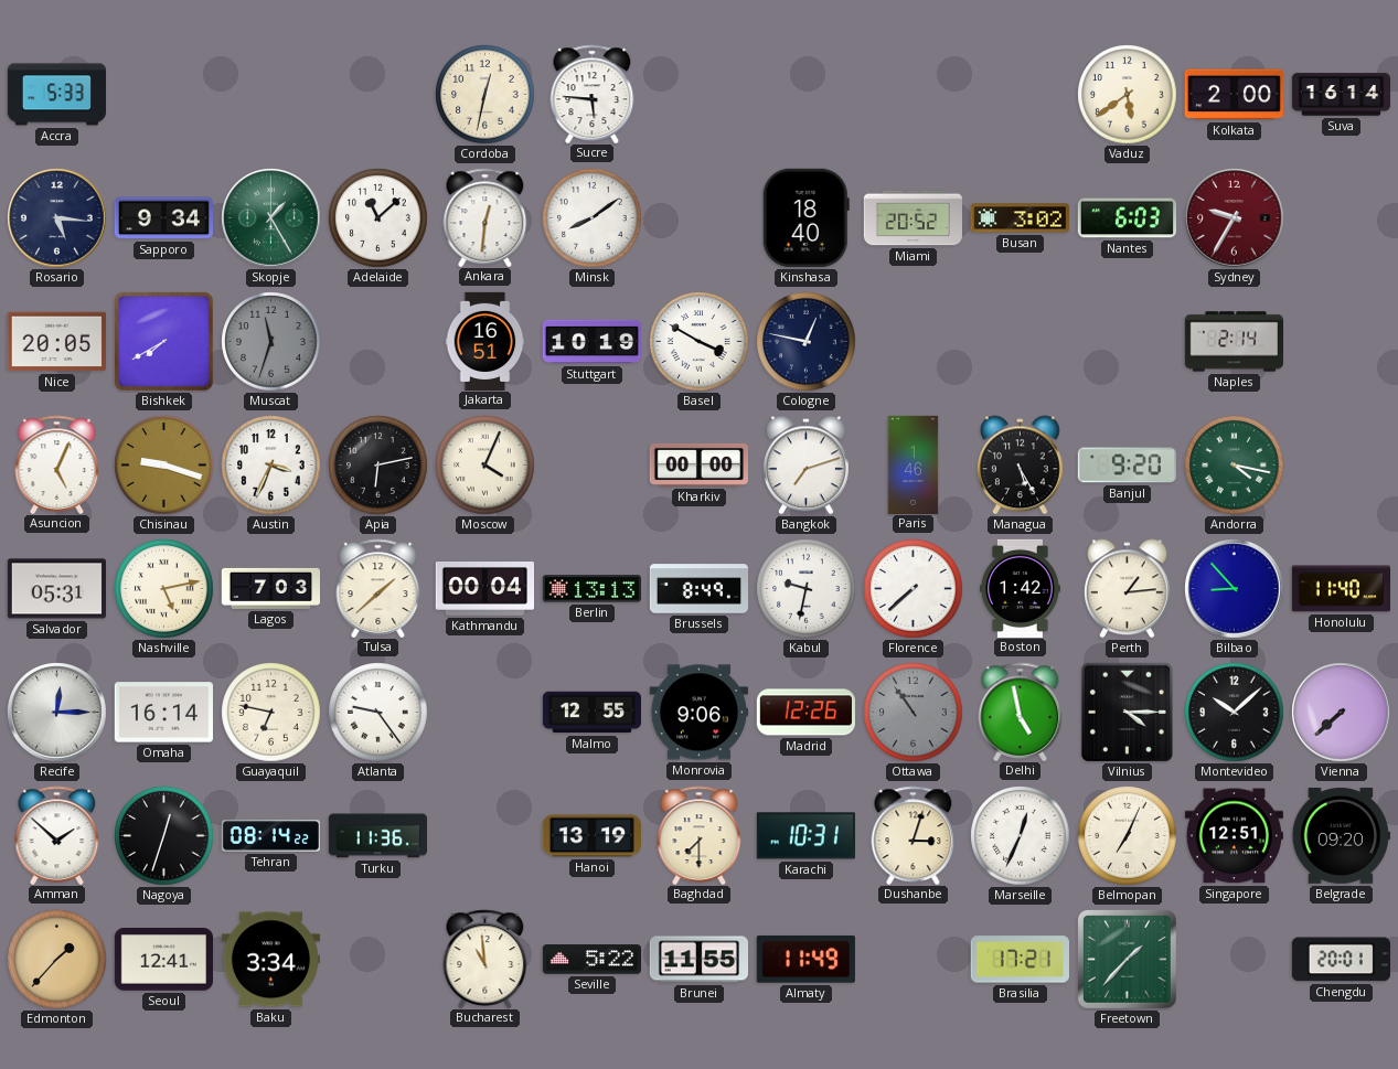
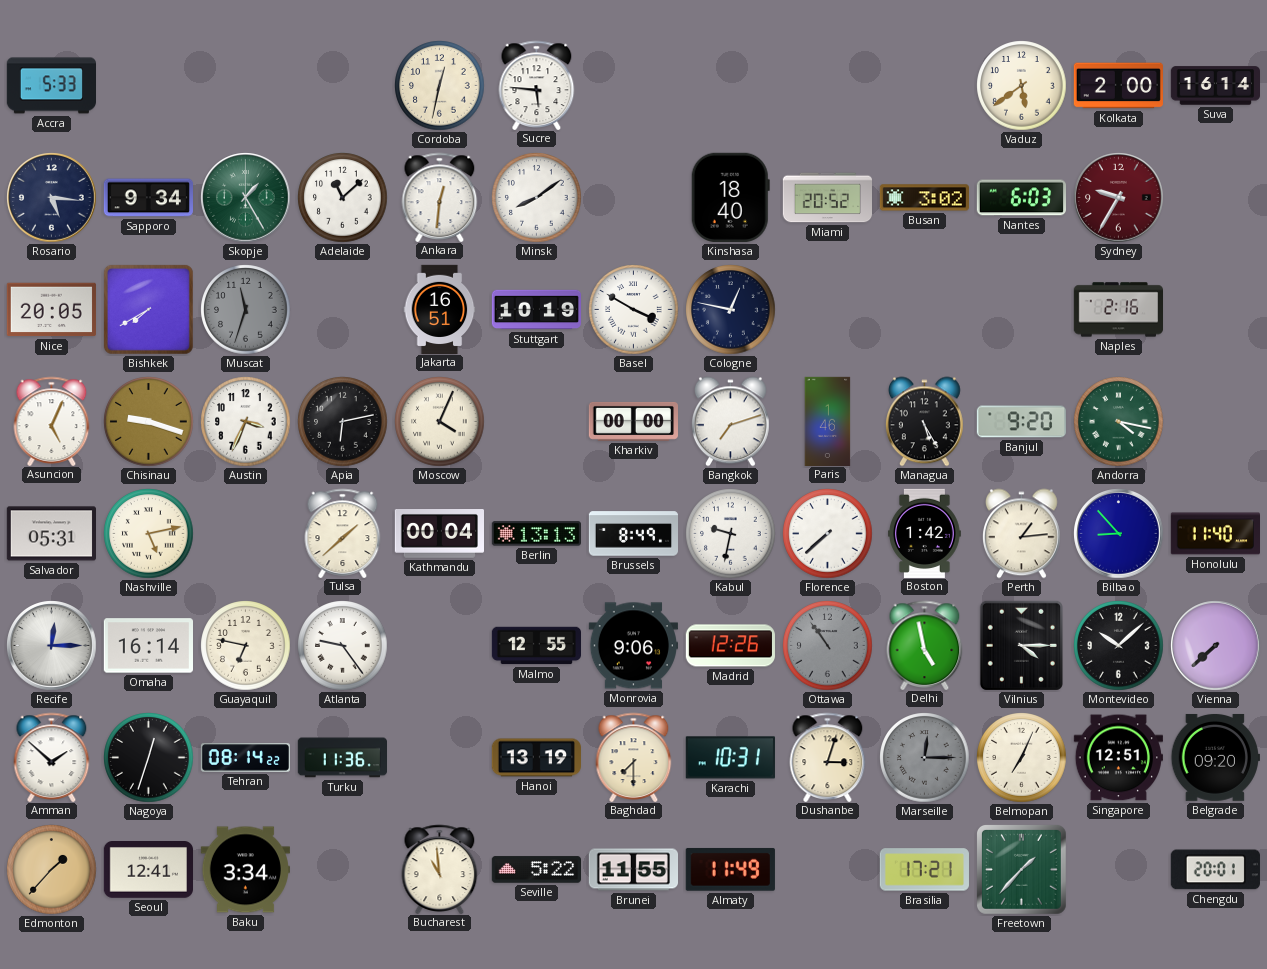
Naples: 2:14 -> 2:16
Lagos: 7:03 -> none
Marseille: 12:34 -> 12:15
Marseille dial: white -> grey
